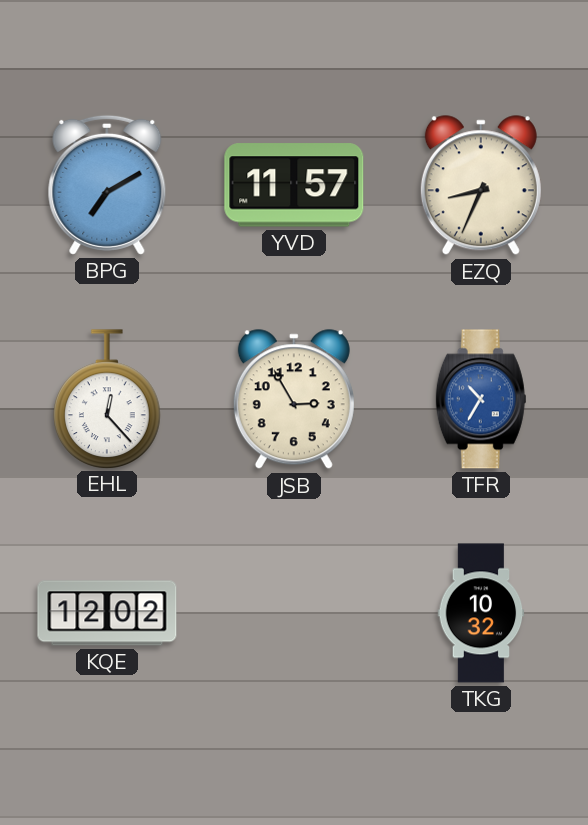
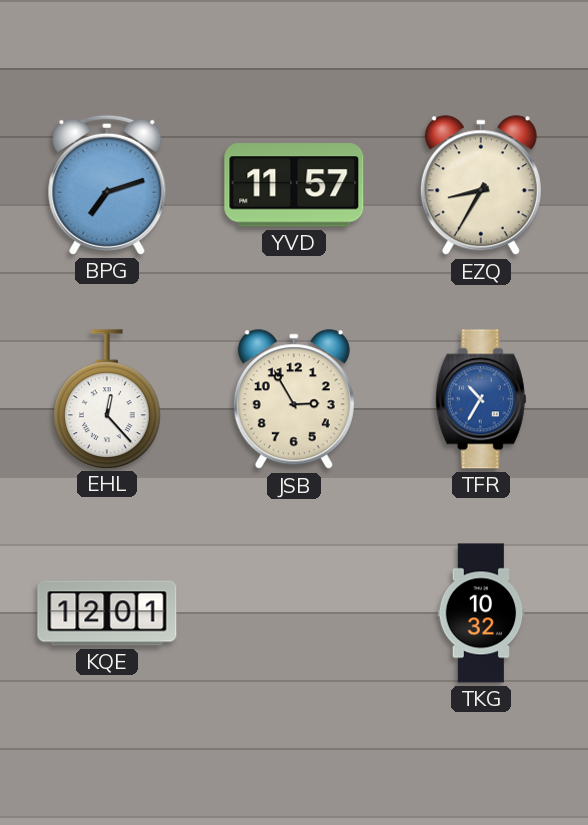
BPG: 7:10 -> 7:12
EZQ: 8:34 -> 8:35
KQE: 12:02 -> 12:01
